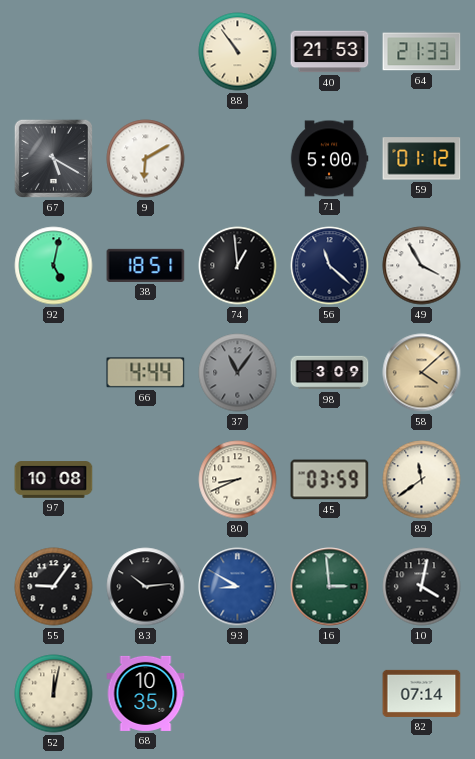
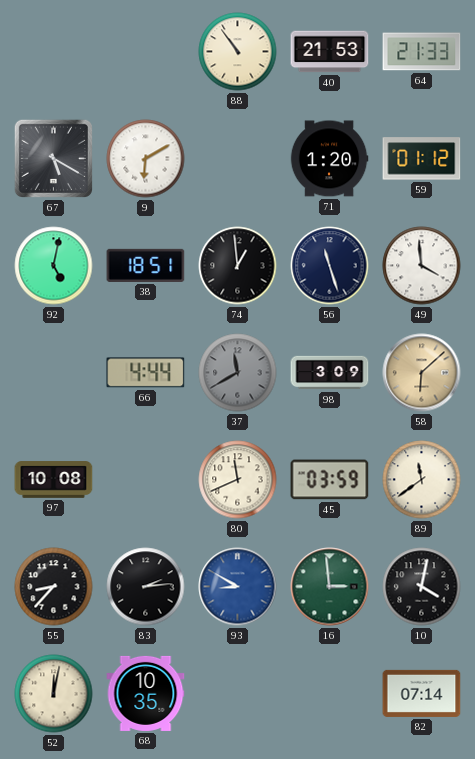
71: 5:00 -> 1:20
56: 11:22 -> 11:27
49: 3:55 -> 3:59
37: 11:06 -> 11:40
58: 4:08 -> 6:08
80: 8:41 -> 11:41
55: 9:06 -> 8:37
83: 10:14 -> 2:14
